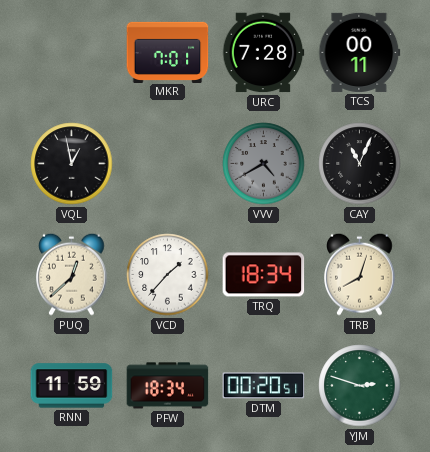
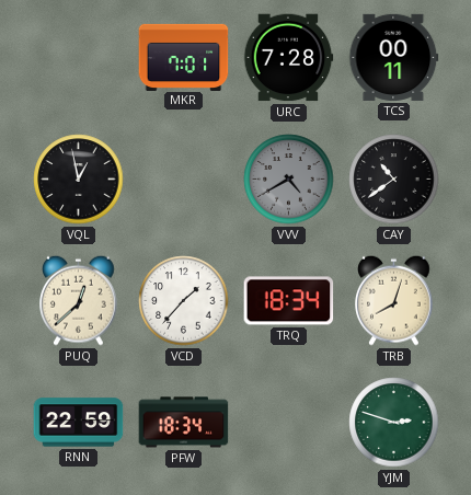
CAY: 11:04 -> 10:39
RNN: 11:59 -> 22:59
DTM: 00:20 -> none
